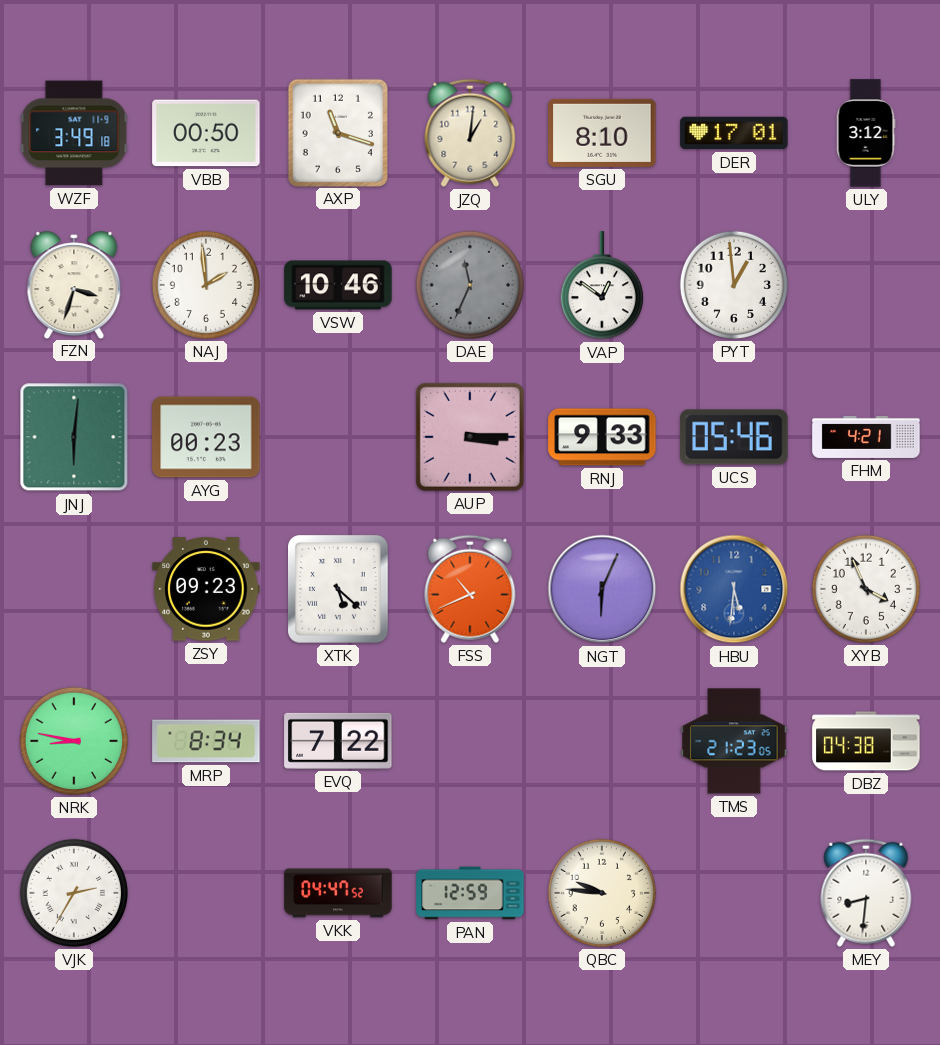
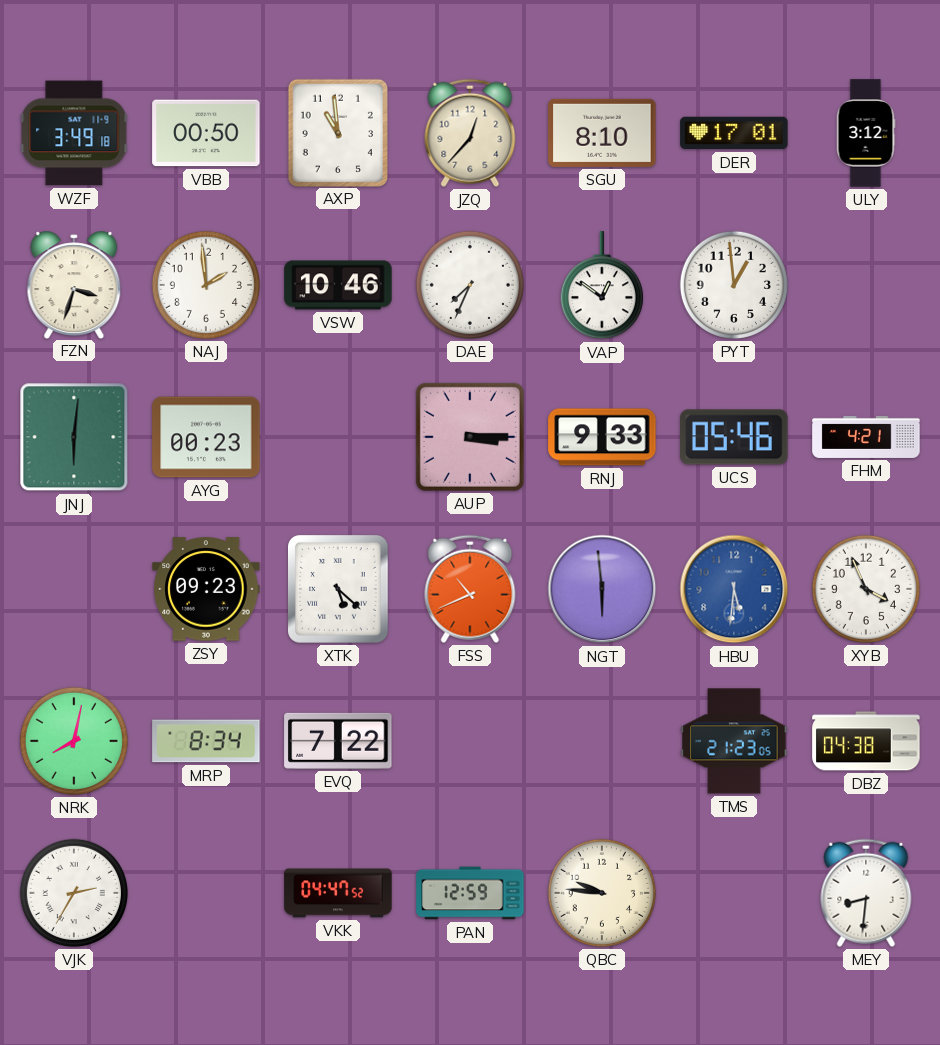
AXP: 11:18 -> 10:59
JZQ: 1:01 -> 12:37
DAE: 11:34 -> 7:34
DAE dial: grey -> white
NGT: 6:04 -> 5:59
NRK: 8:47 -> 8:02
